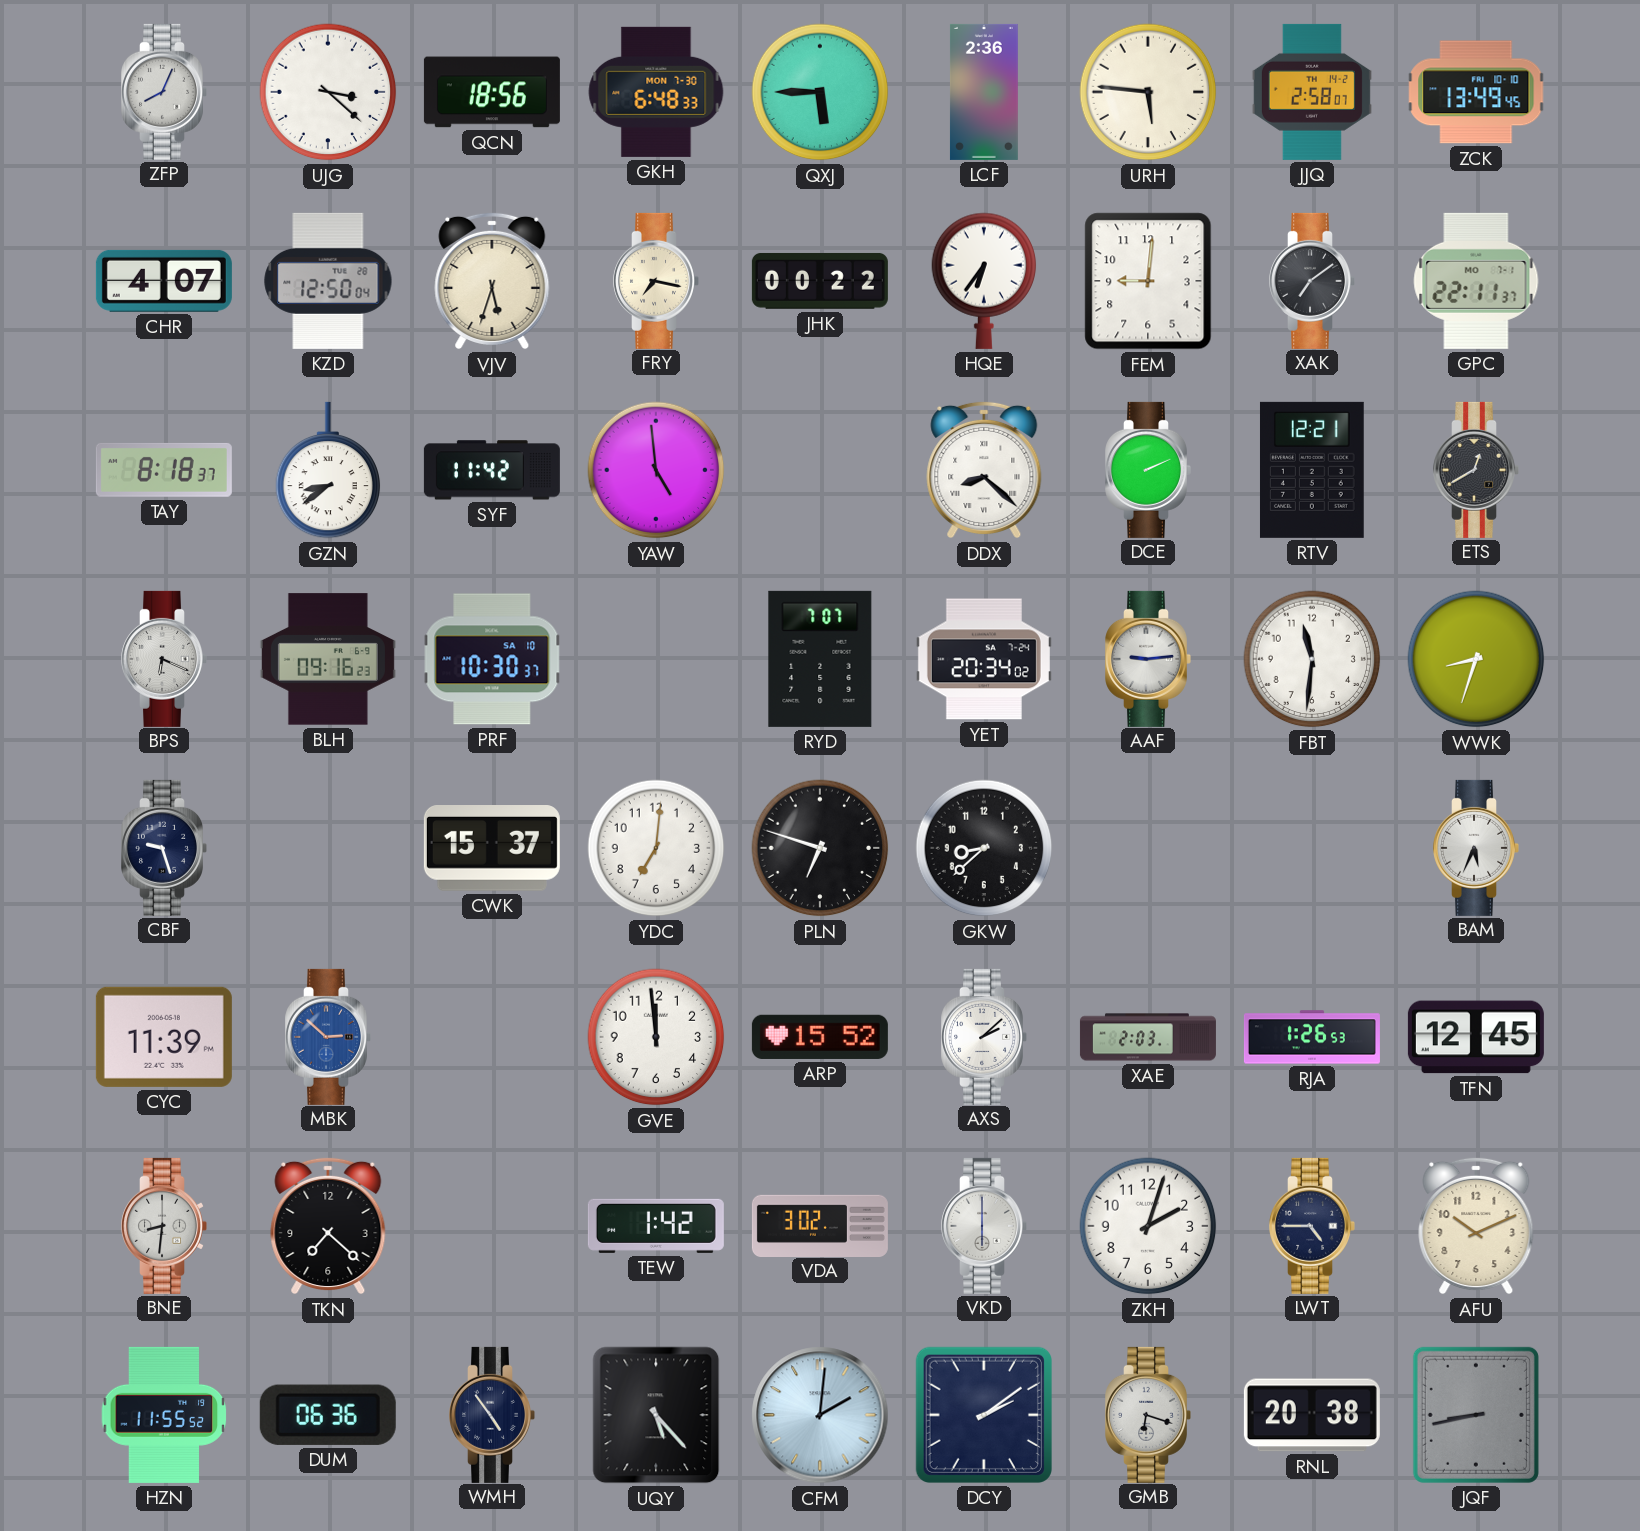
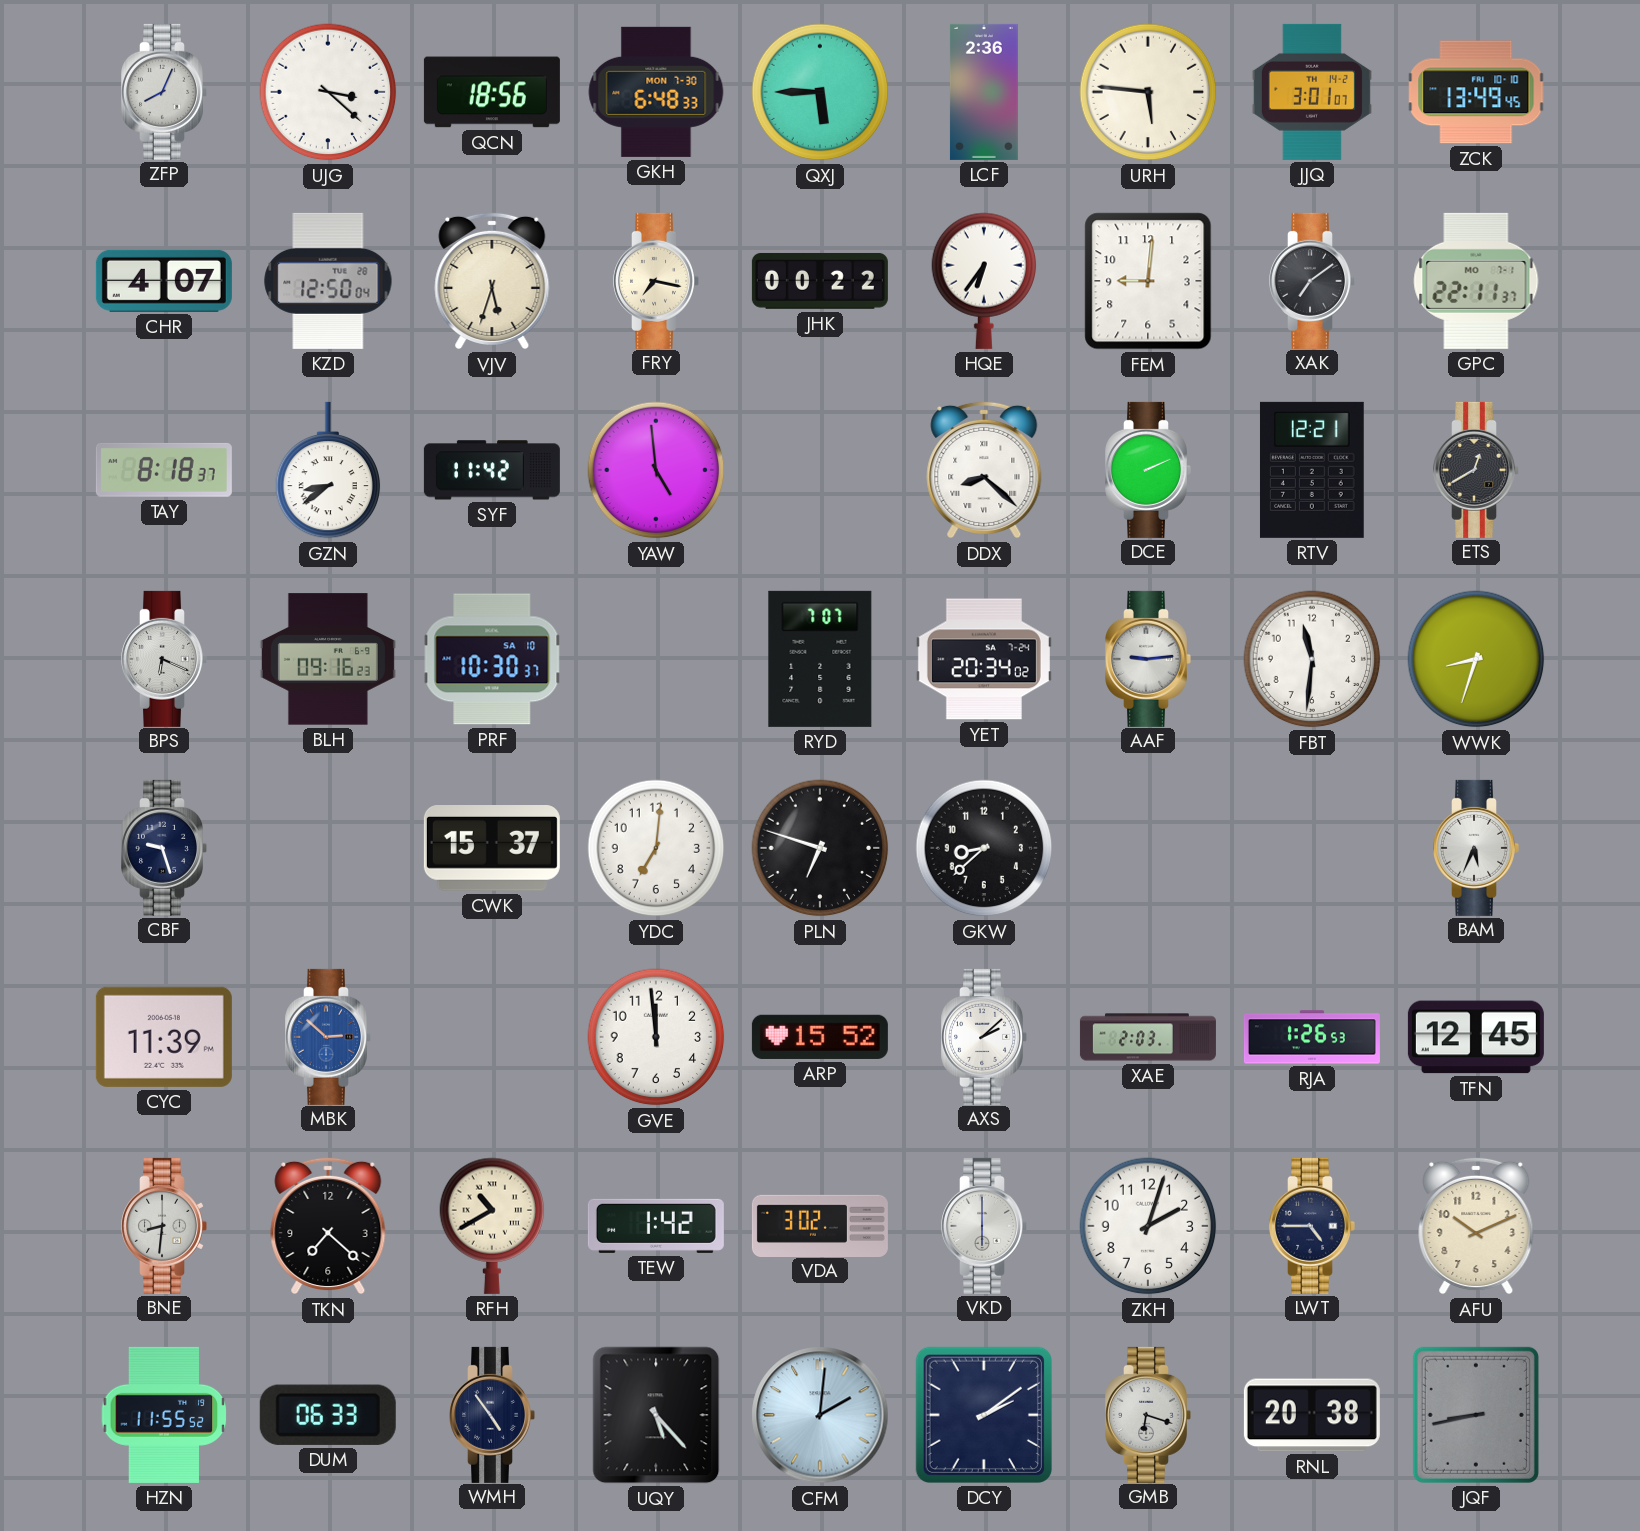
JJQ: 2:58 -> 3:01
RFH: none -> 10:40
DUM: 06:36 -> 06:33
